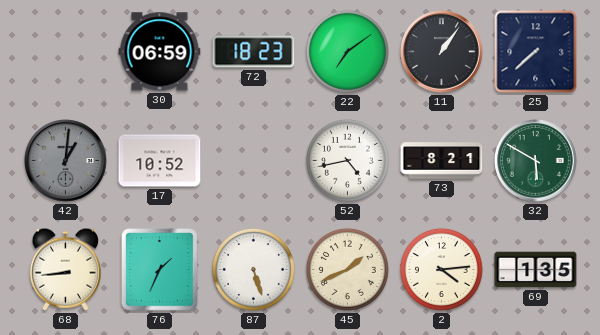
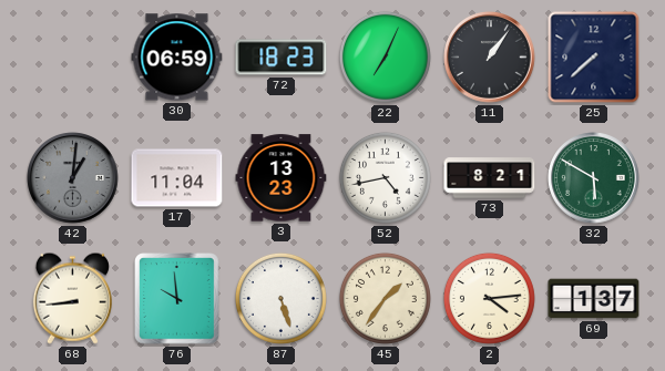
22: 7:09 -> 7:04
17: 10:52 -> 11:04
3: none -> 13:23
76: 1:34 -> 9:59
45: 1:41 -> 1:36
69: 1:35 -> 1:37
